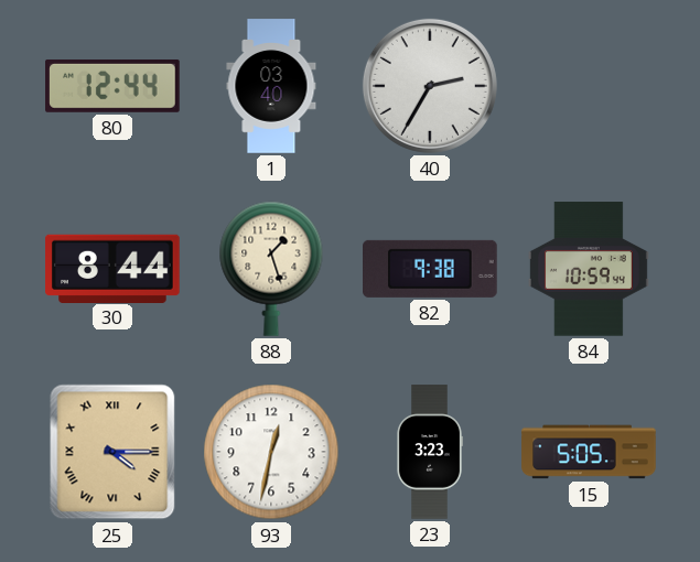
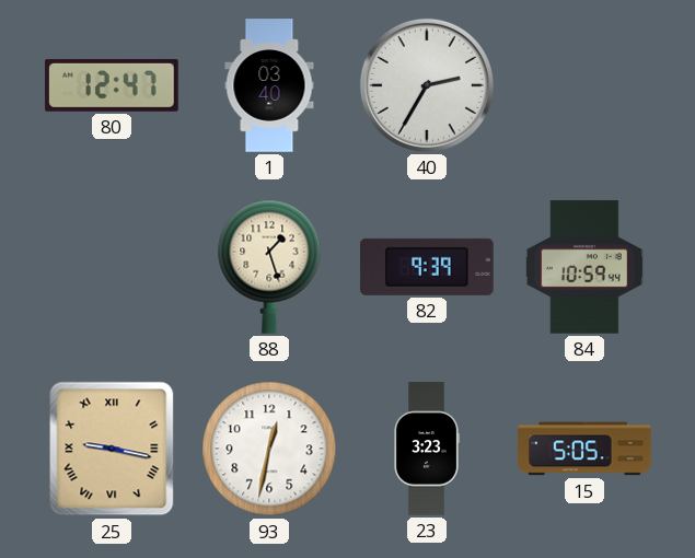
80: 12:44 -> 12:47
30: 8:44 -> none
82: 9:38 -> 9:39
25: 4:15 -> 9:17
